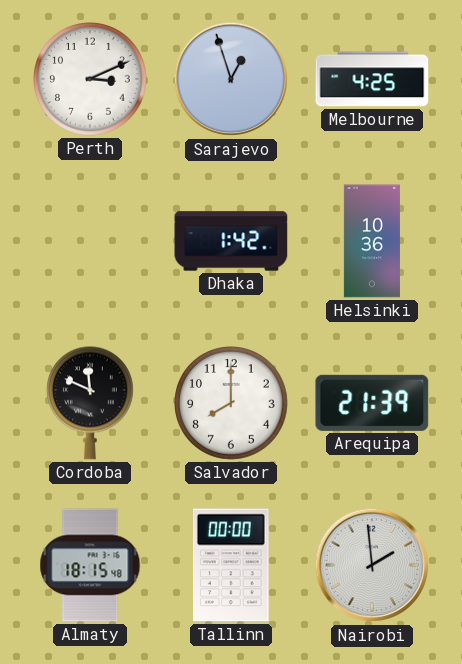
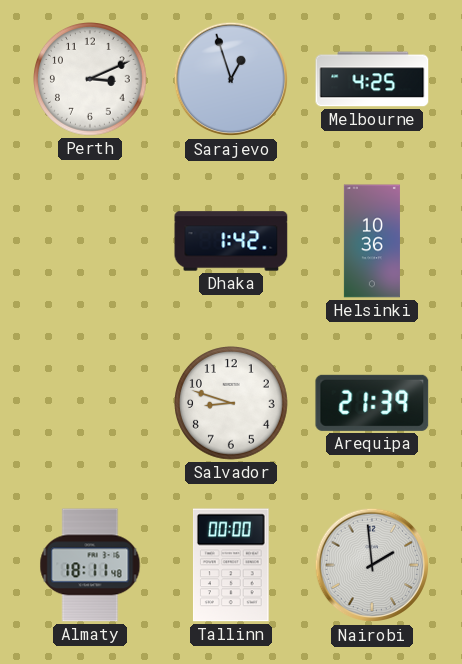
Cordoba: 11:49 -> none
Salvador: 8:00 -> 8:48
Almaty: 18:15 -> 18:11
